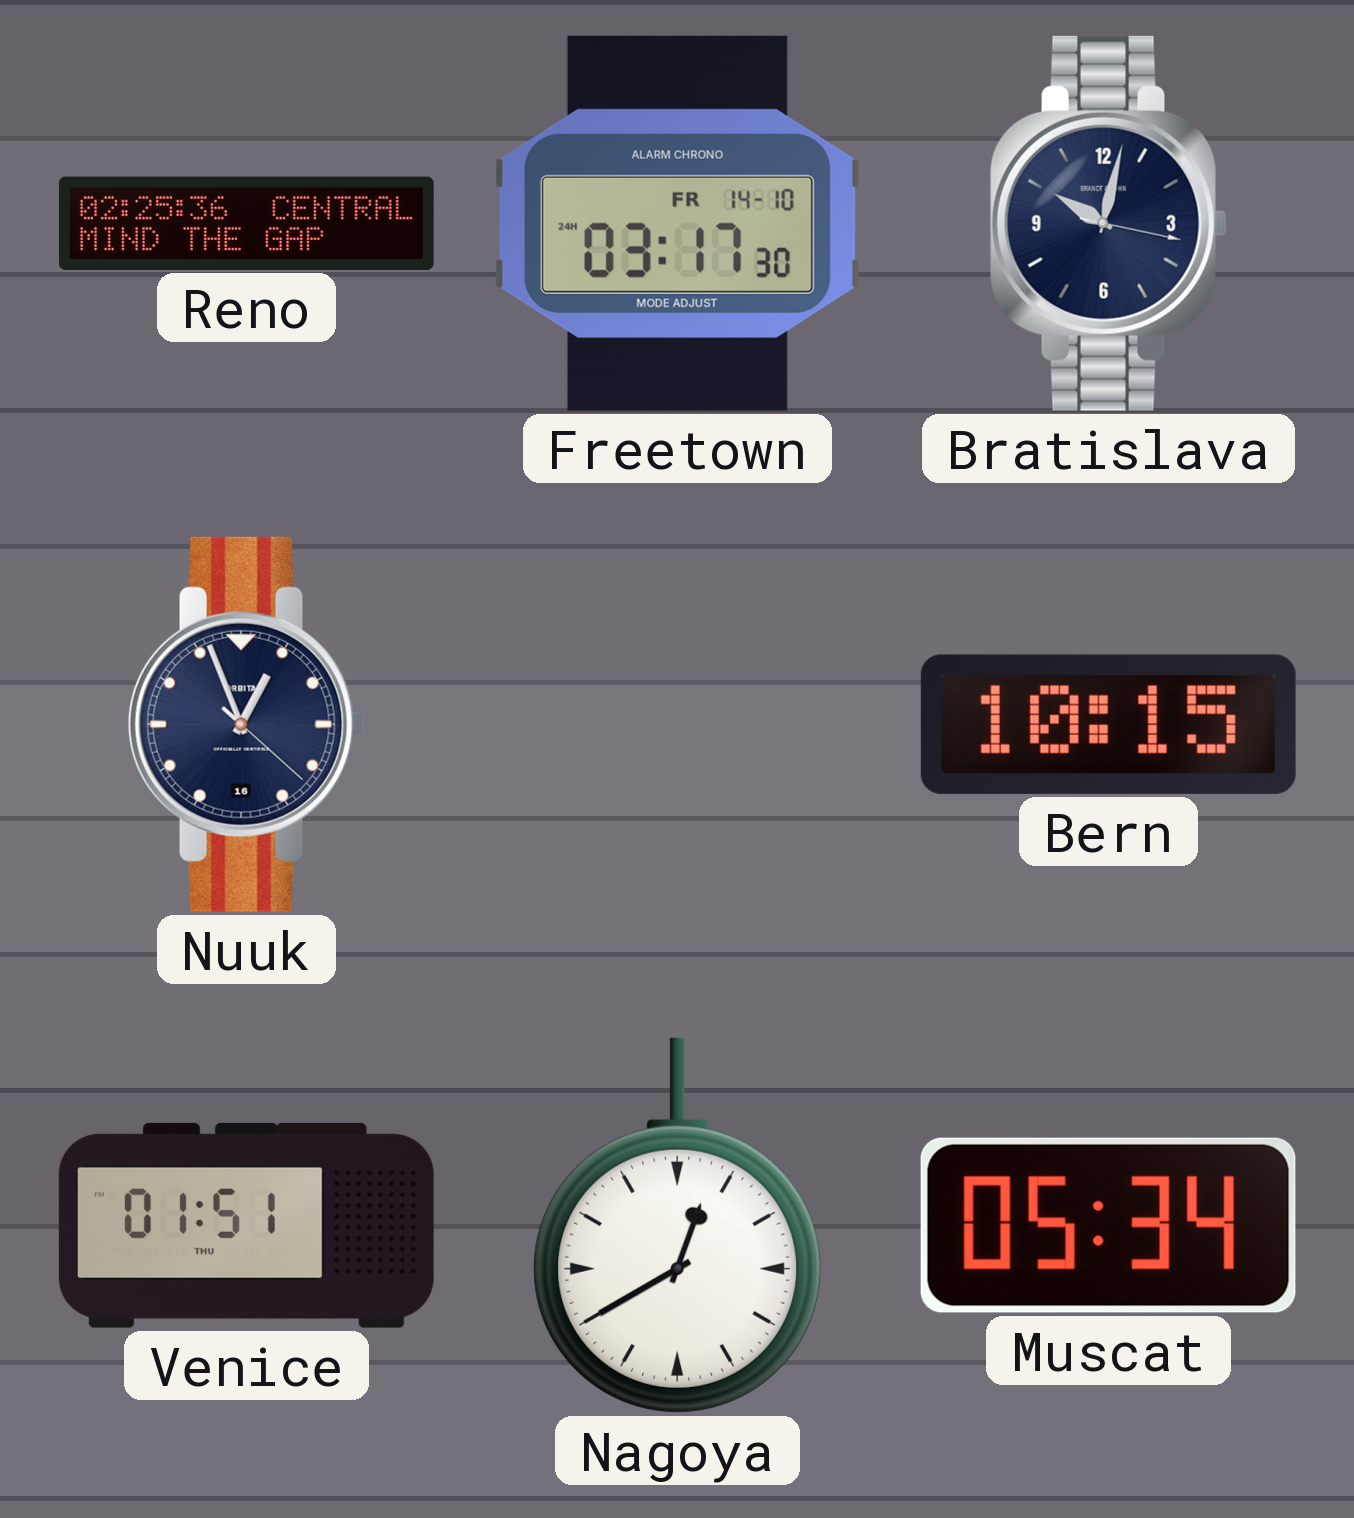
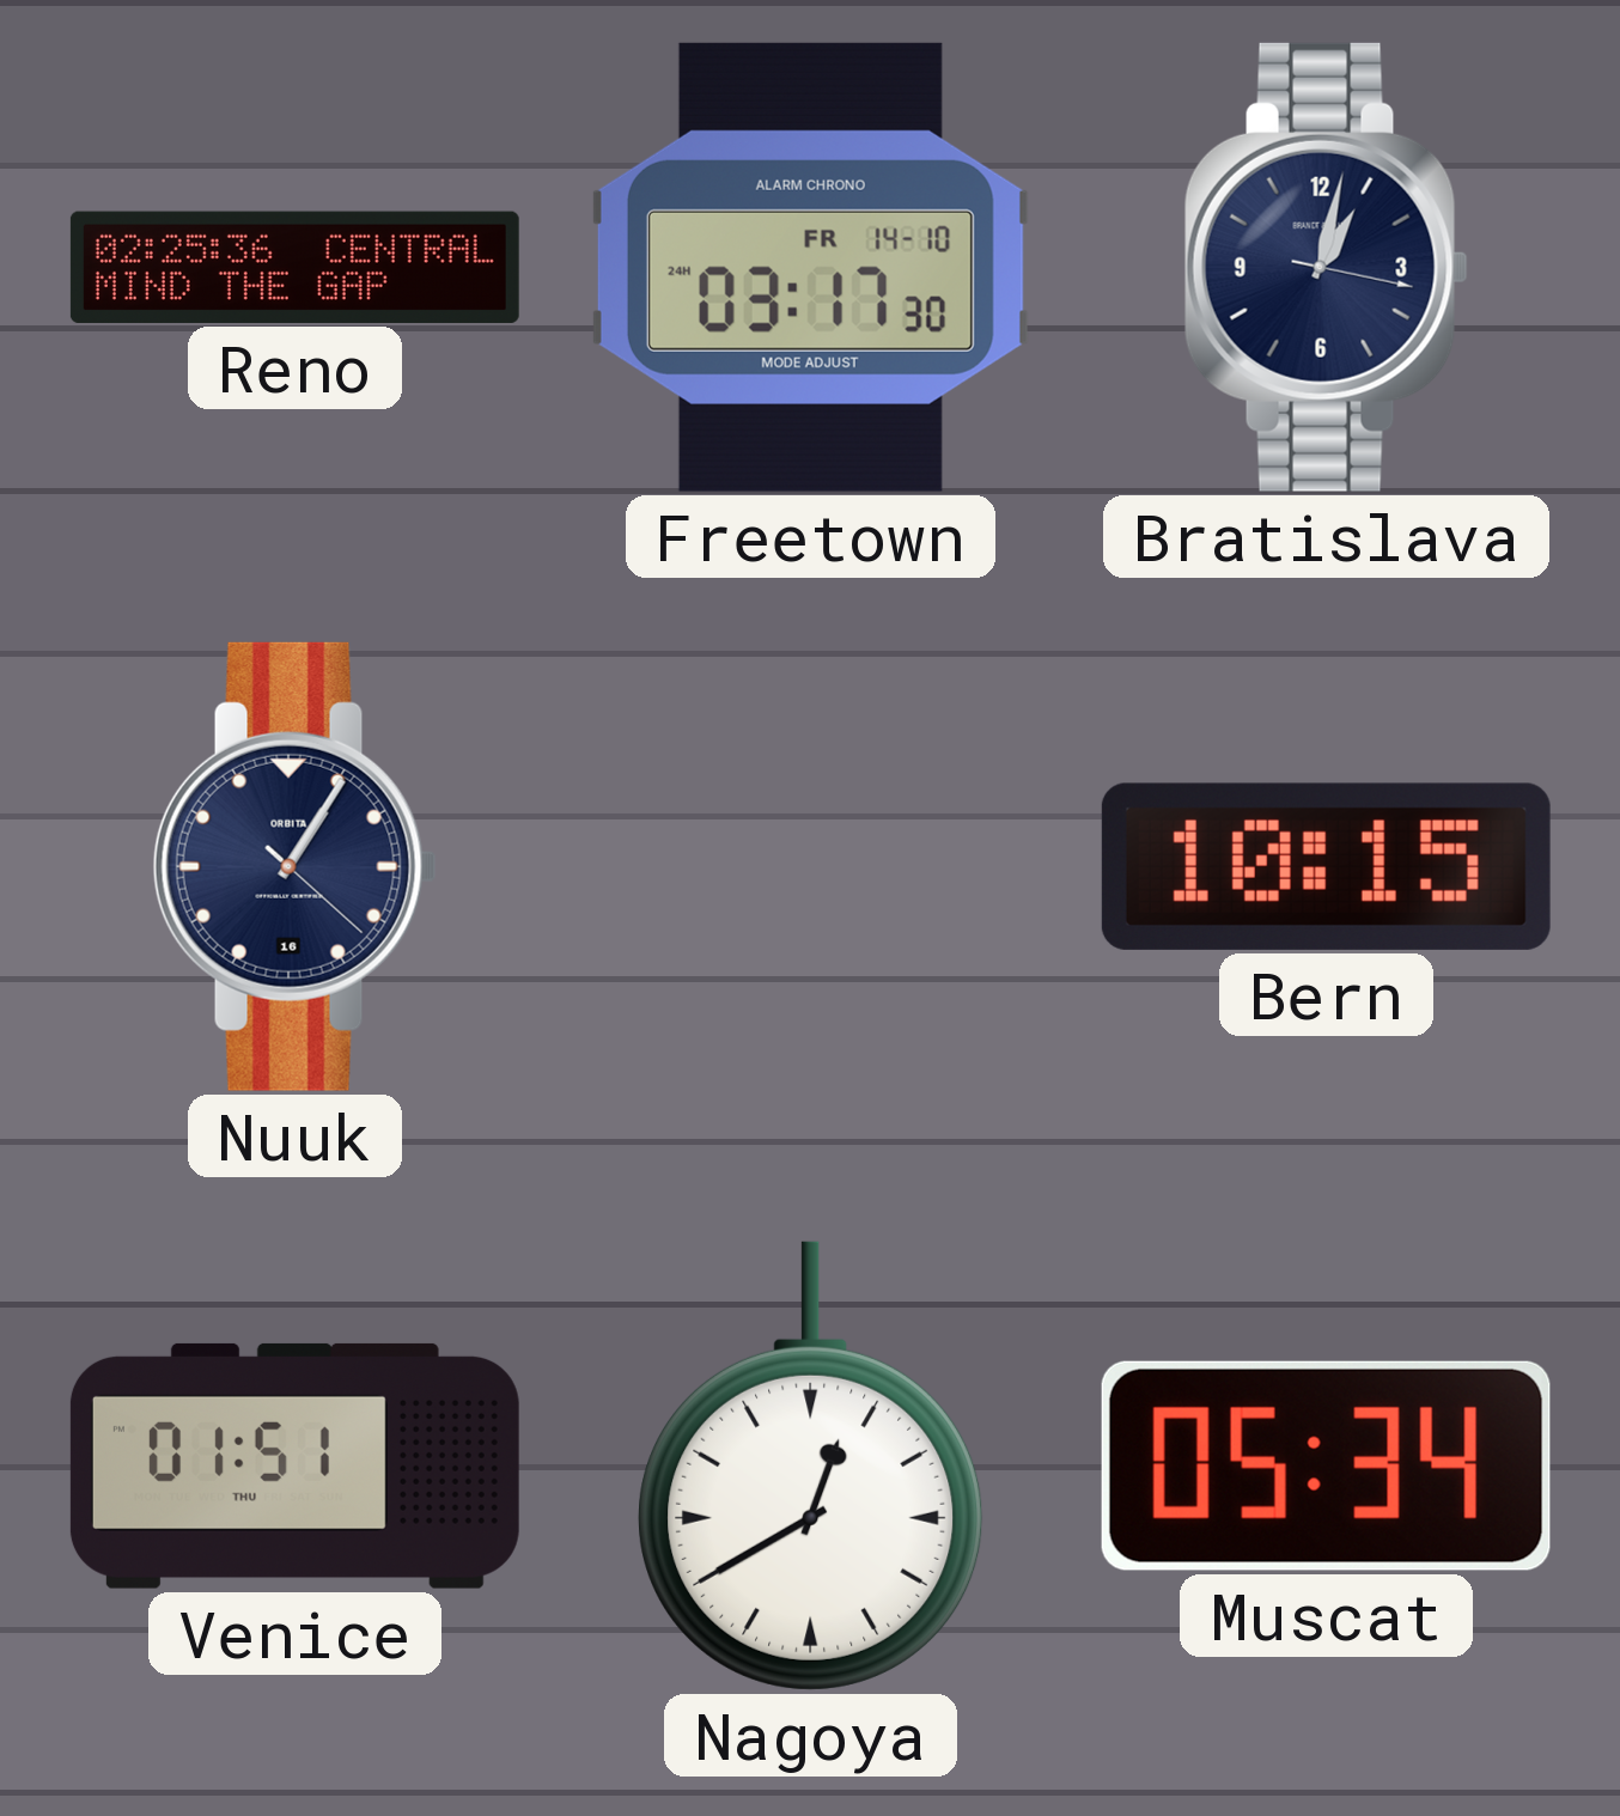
Bratislava: 10:02 -> 1:02
Nuuk: 12:56 -> 1:05
